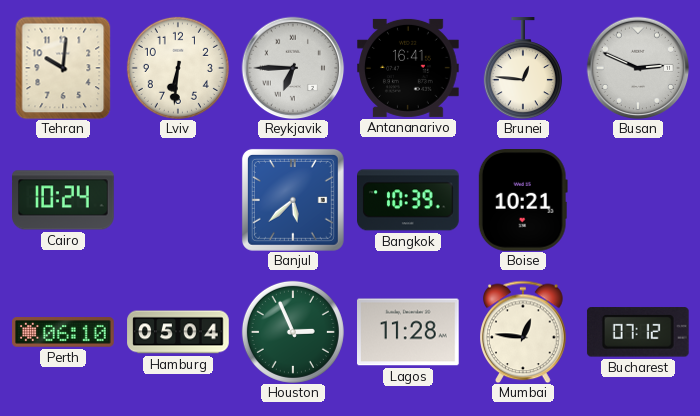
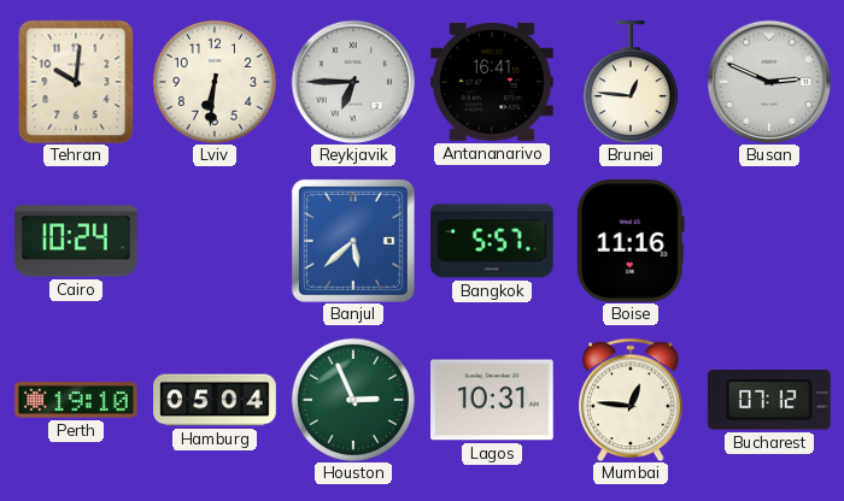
Bangkok: 10:39 -> 5:57
Boise: 10:21 -> 11:16
Perth: 06:10 -> 19:10
Lagos: 11:28 -> 10:31
